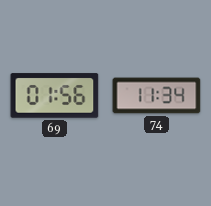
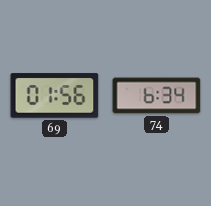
74: 11:34 -> 6:34
